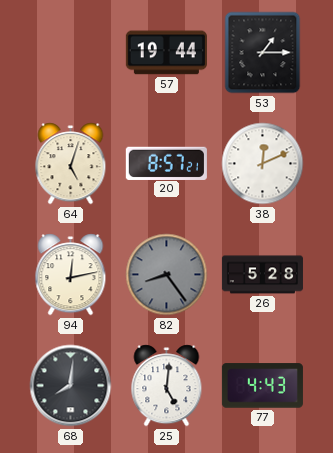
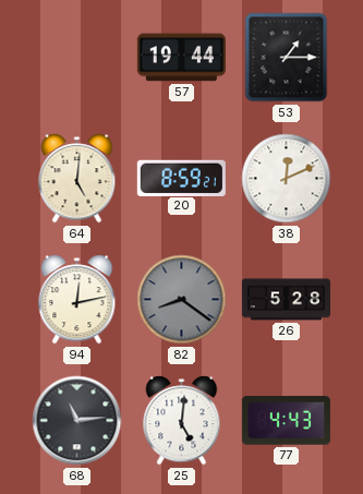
64: 5:03 -> 5:01
20: 8:57 -> 8:59
82: 8:24 -> 8:21
68: 8:01 -> 11:14
